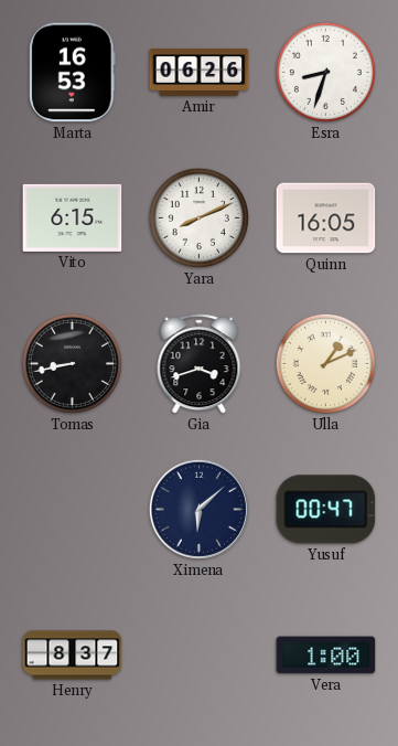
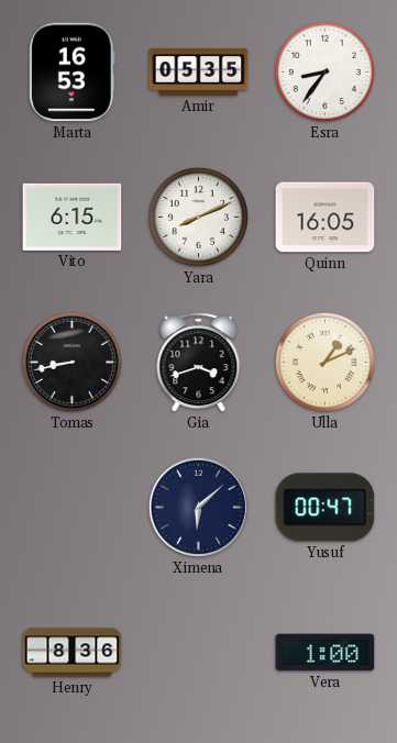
Amir: 06:26 -> 05:35
Esra: 8:33 -> 8:36
Henry: 8:37 -> 8:36
